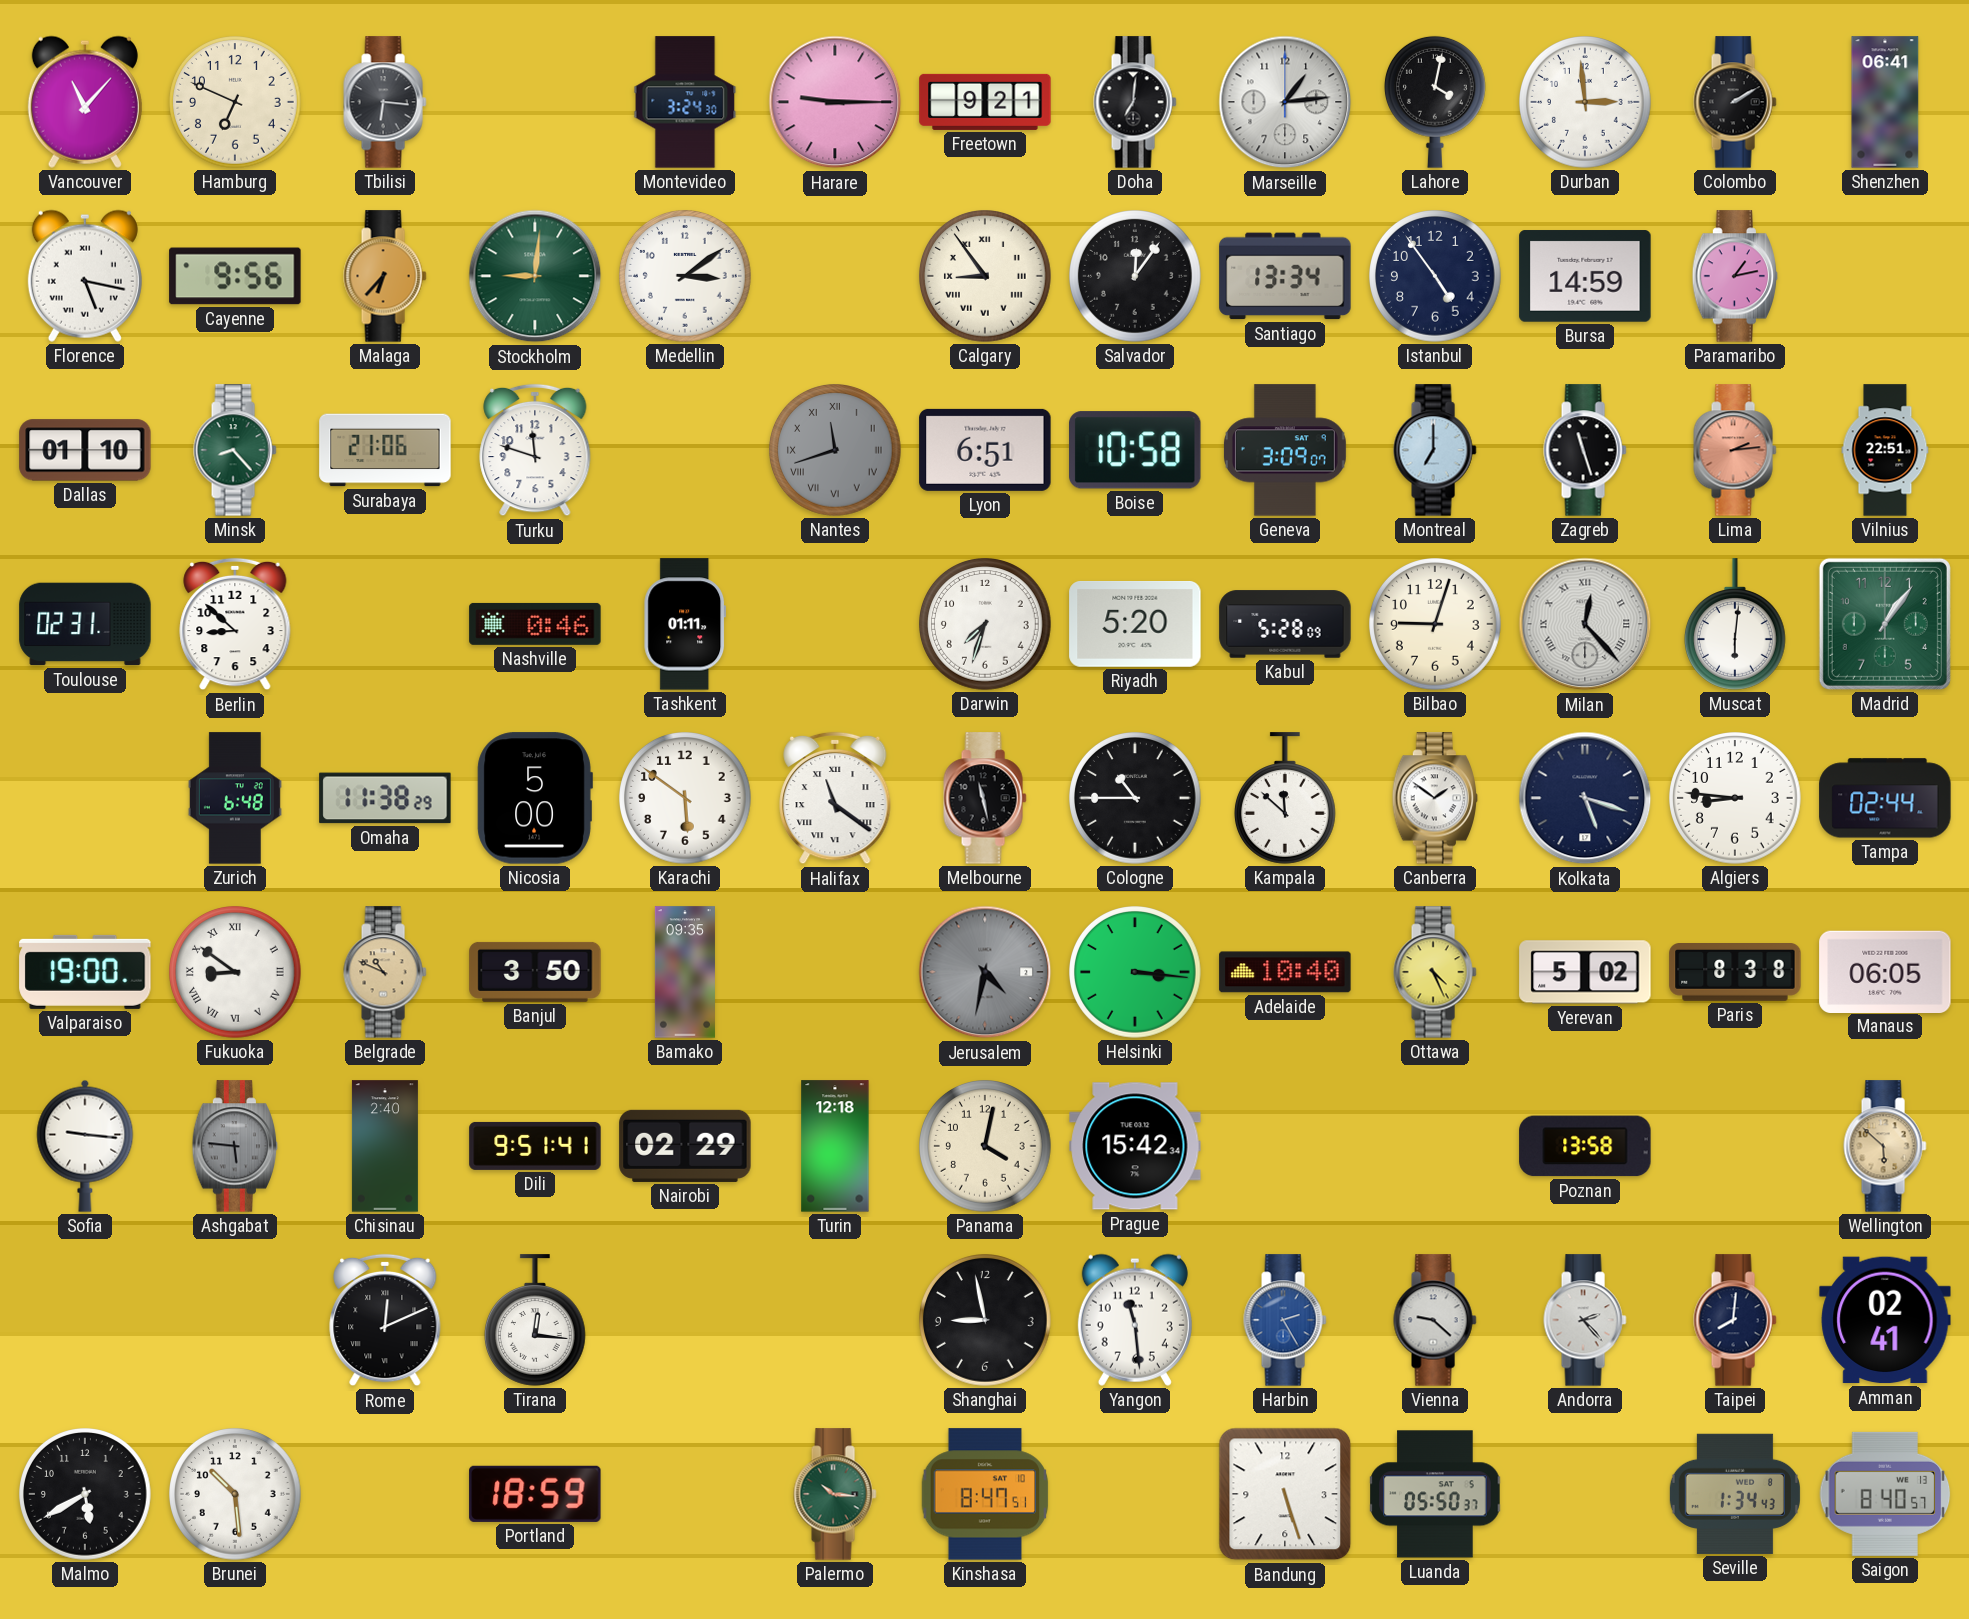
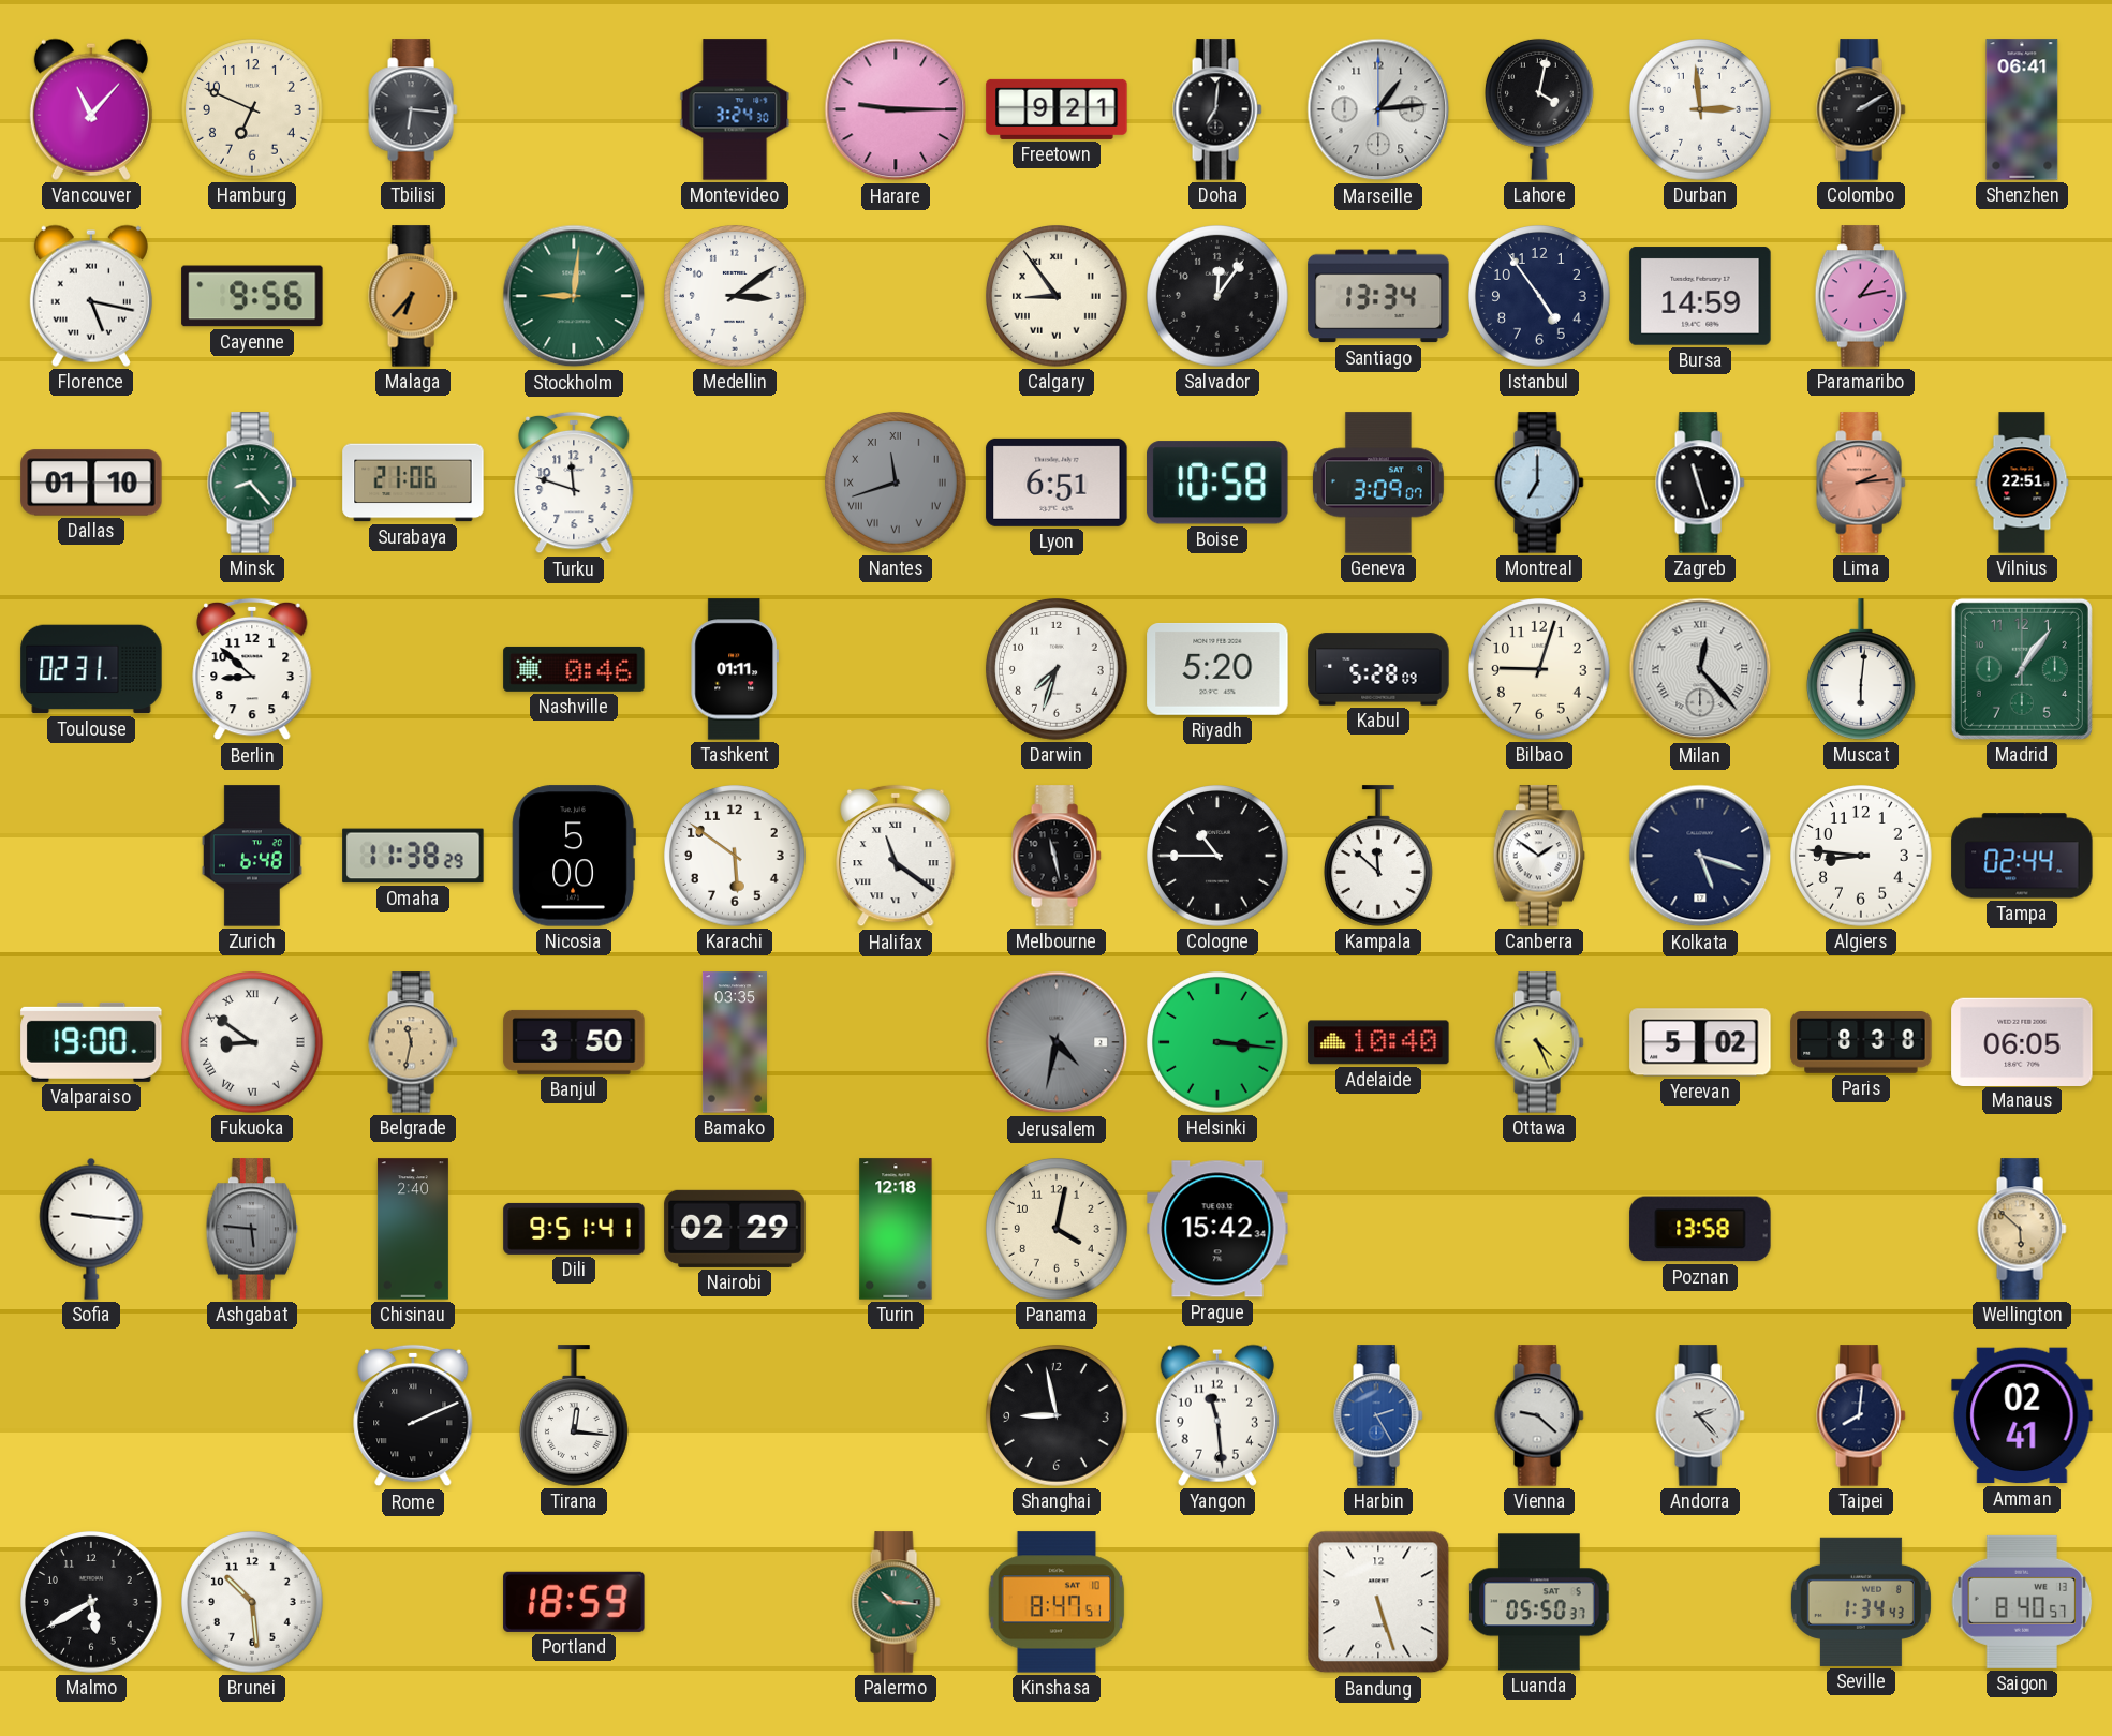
Belgrade: 10:49 -> 11:32
Bamako: 09:35 -> 03:35
Rome: 12:11 -> 2:11
